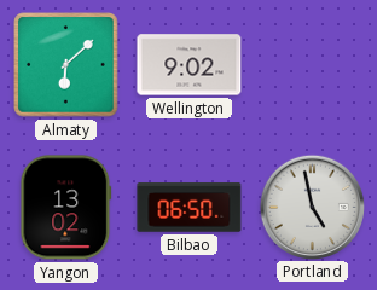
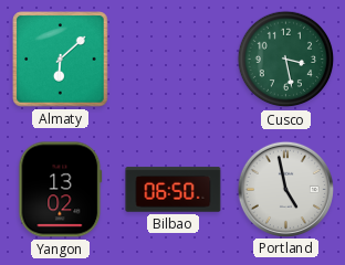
Wellington: 9:02 -> none
Cusco: none -> 3:28
